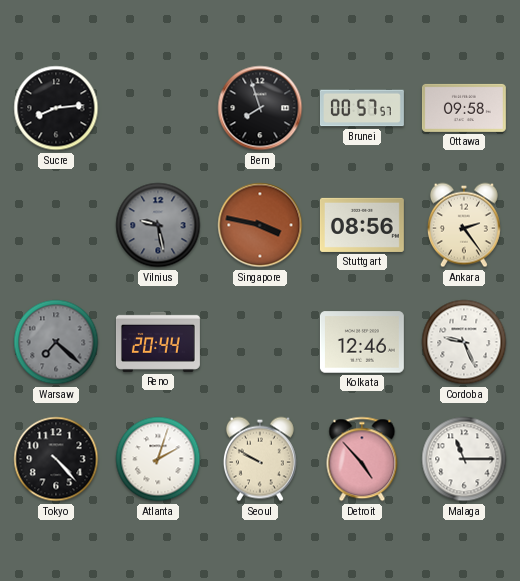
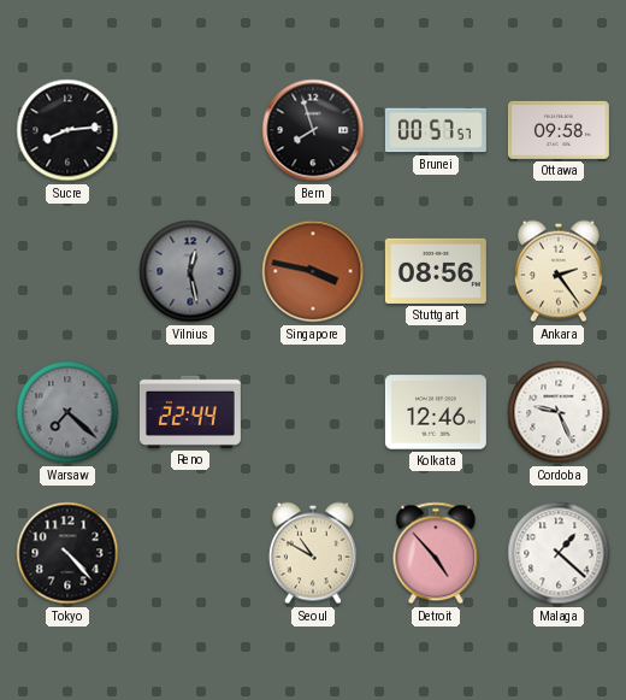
Vilnius: 9:28 -> 12:28
Reno: 20:44 -> 22:44
Atlanta: 2:03 -> none
Seoul: 9:50 -> 10:50
Malaga: 11:15 -> 1:22
